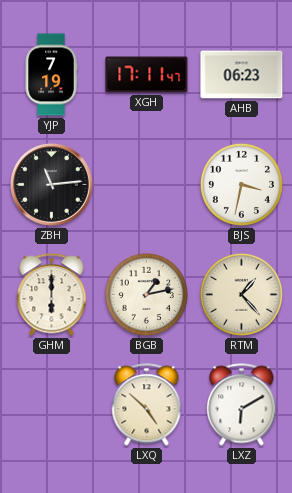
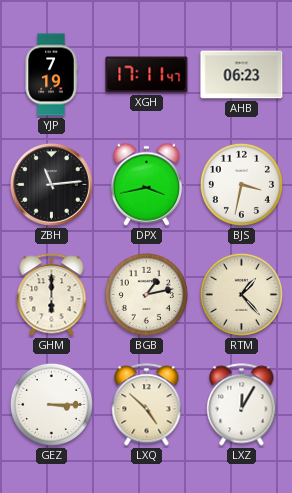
DPX: none -> 3:43
GEZ: none -> 3:15
LXZ: 6:10 -> 12:05
